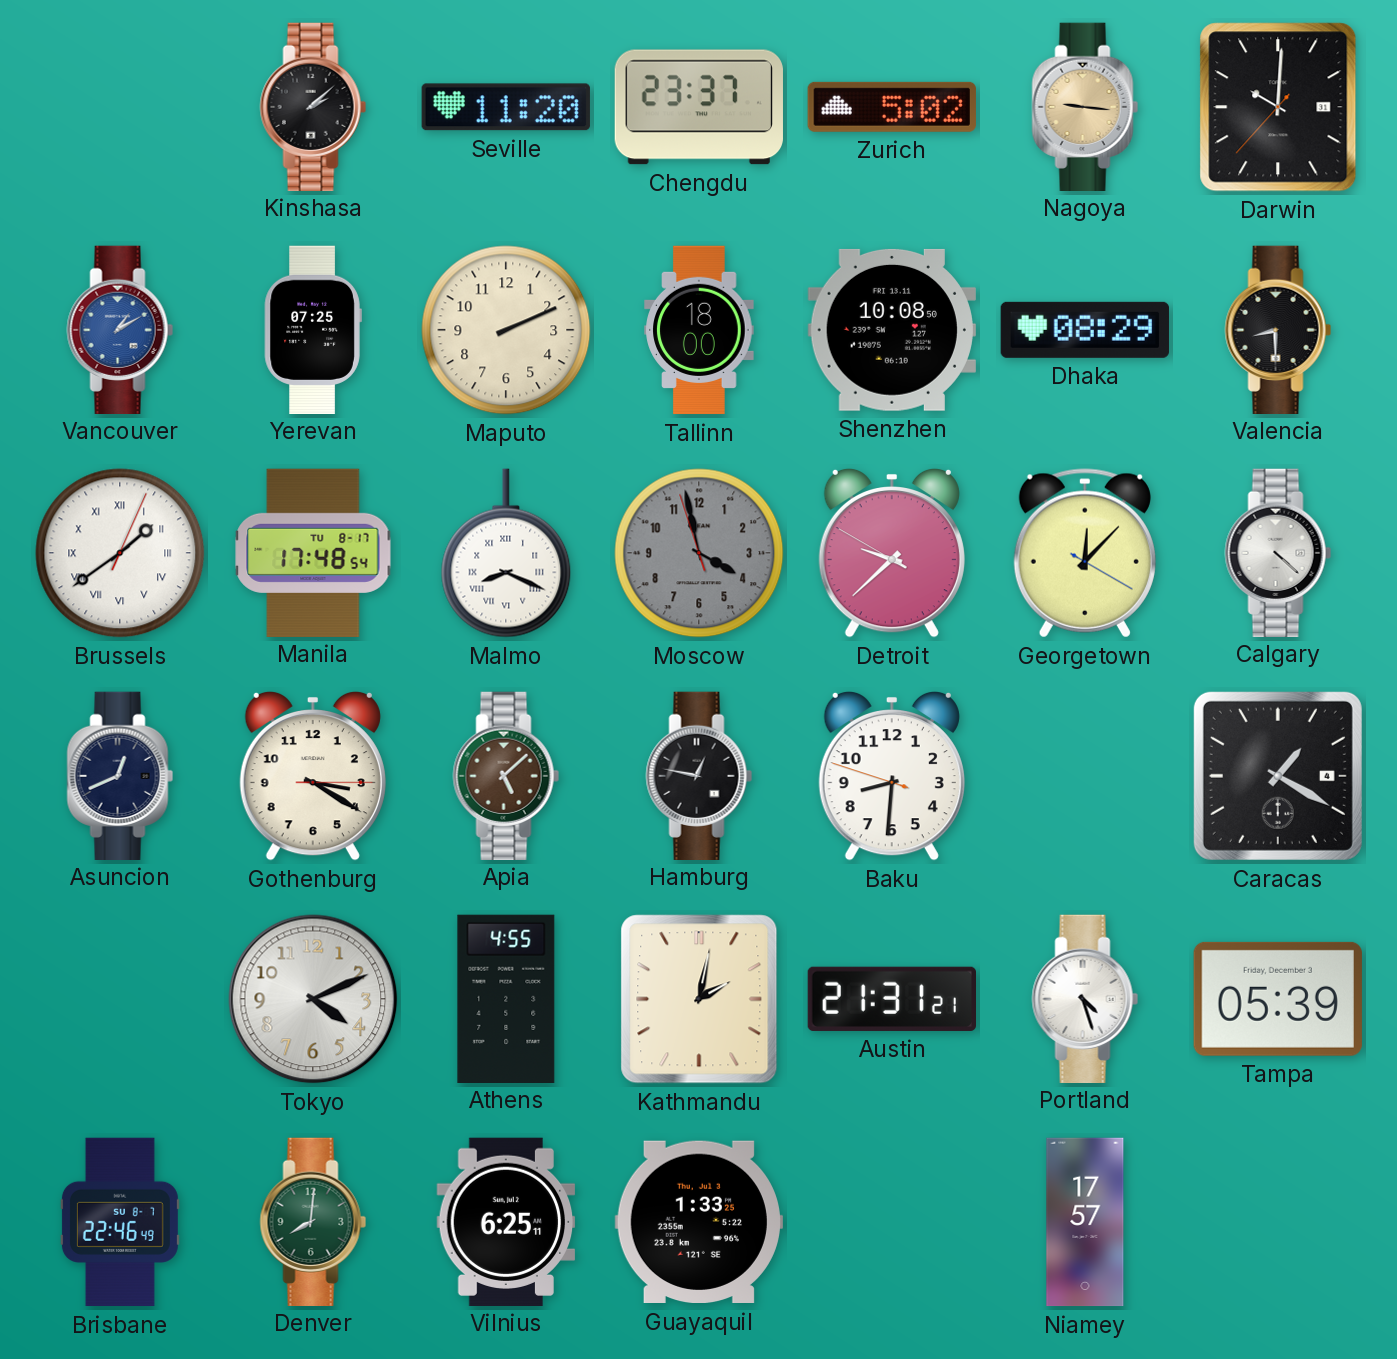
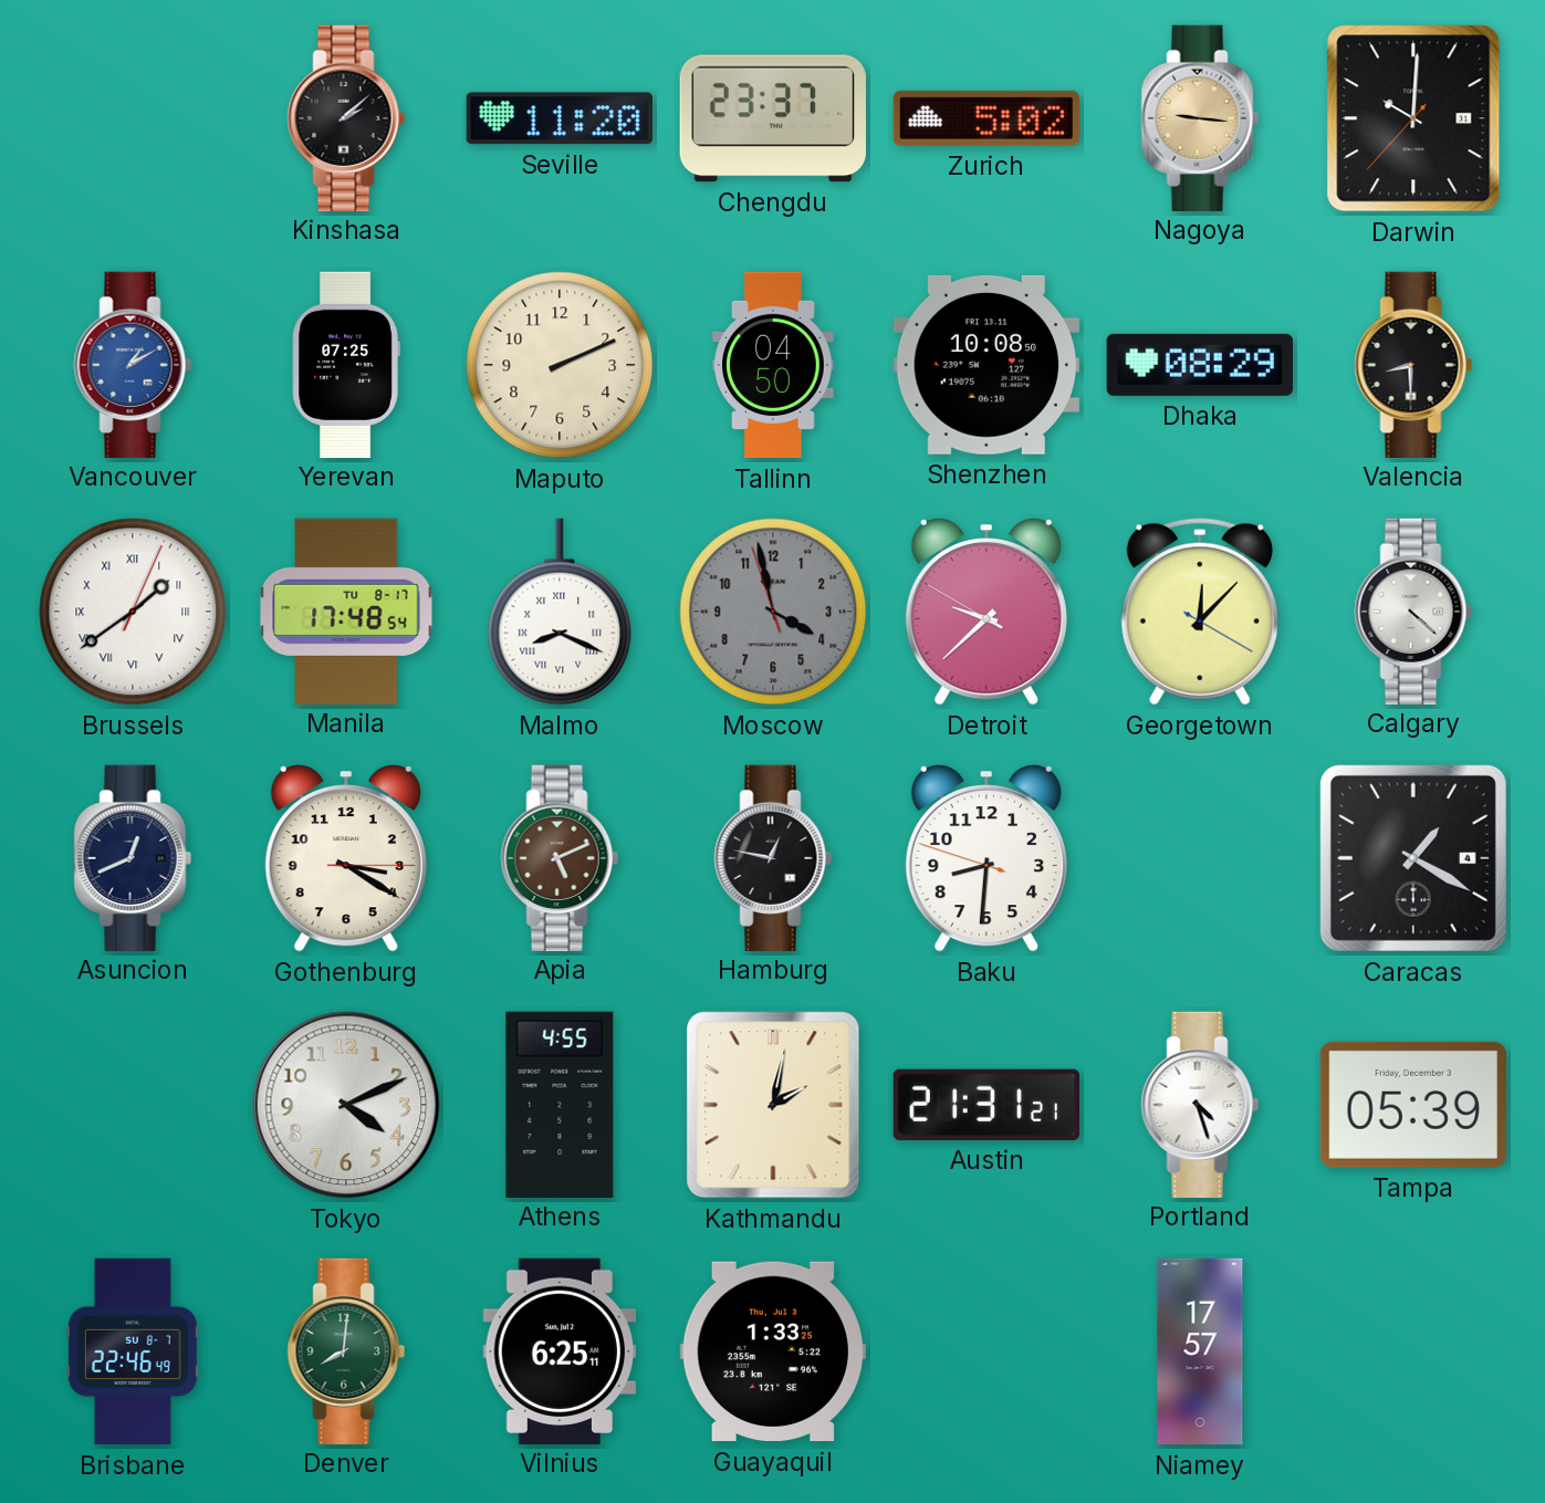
Tallinn: 18:00 -> 04:50
Apia: 5:08 -> 5:11
